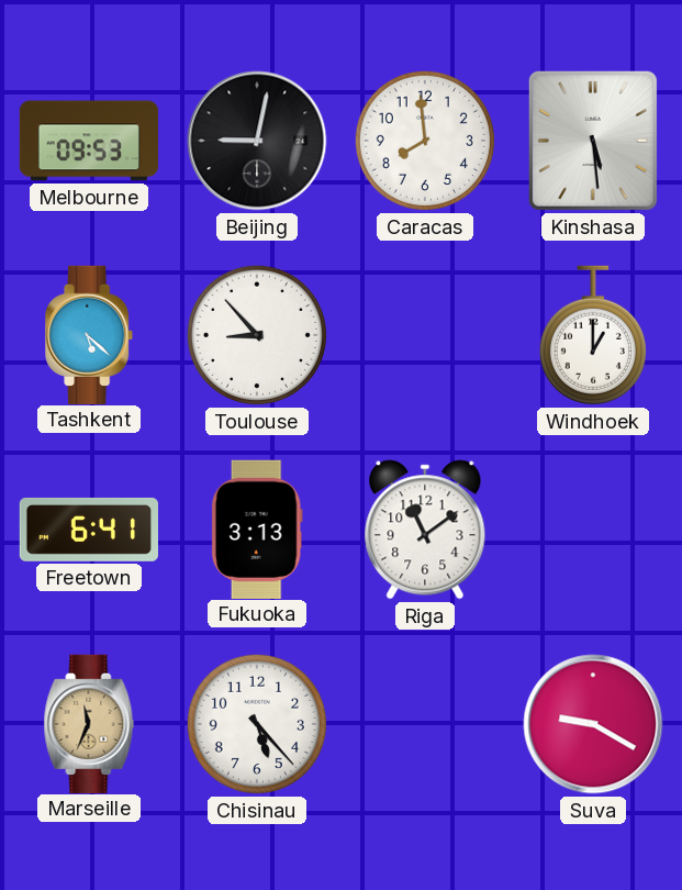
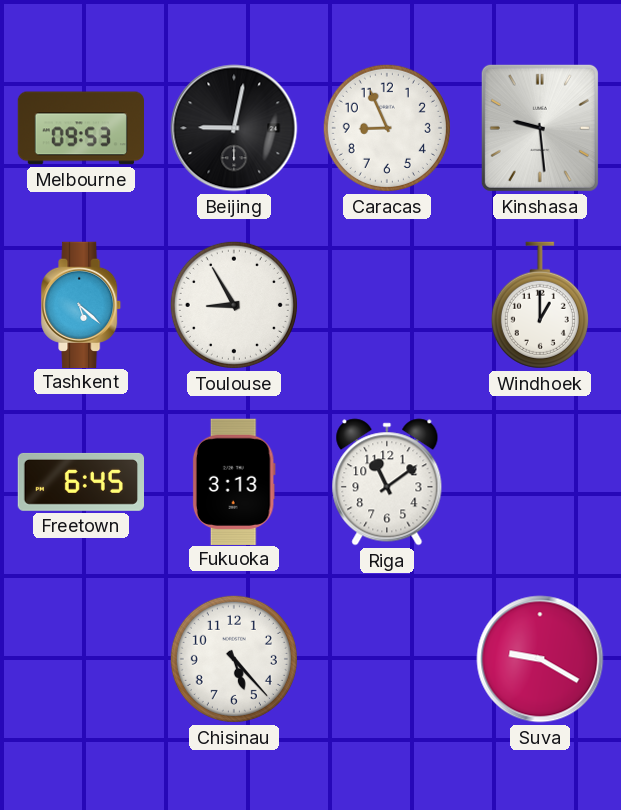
Caracas: 7:59 -> 8:56
Kinshasa: 5:29 -> 9:29
Toulouse: 8:53 -> 8:55
Freetown: 6:41 -> 6:45
Marseille: 11:34 -> none
